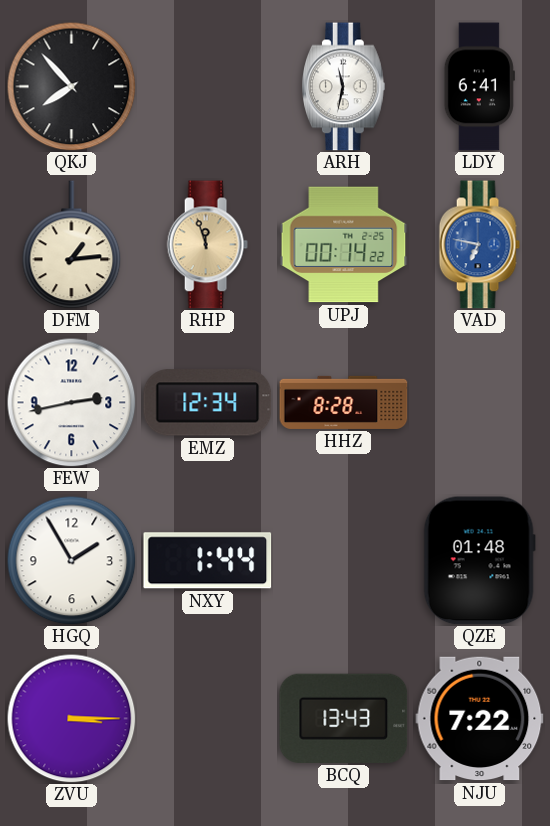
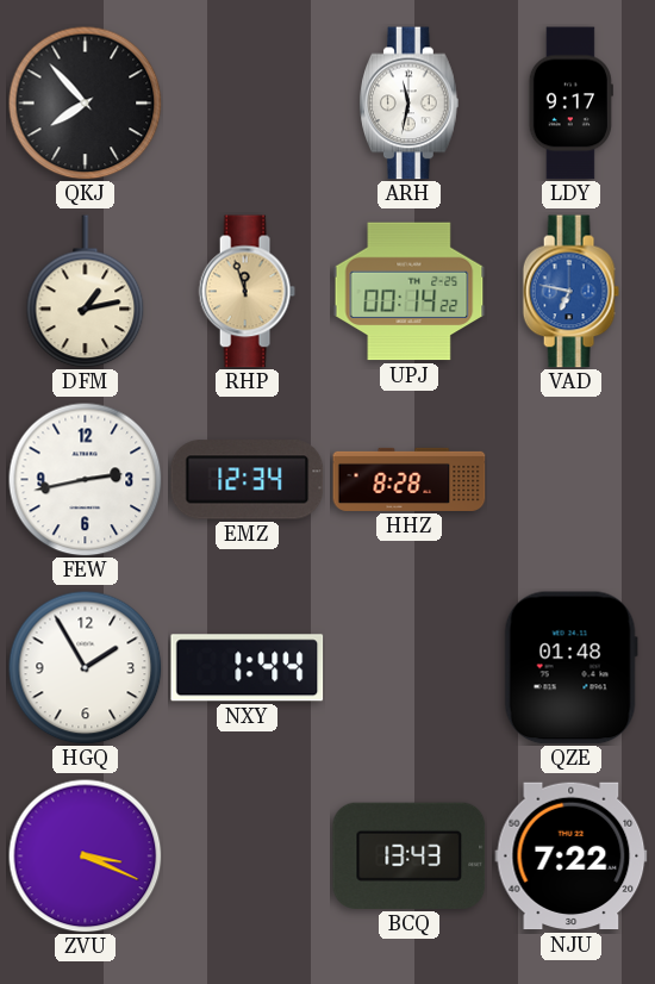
LDY: 6:41 -> 9:17
DFM: 1:14 -> 1:13
ZVU: 3:15 -> 3:19
